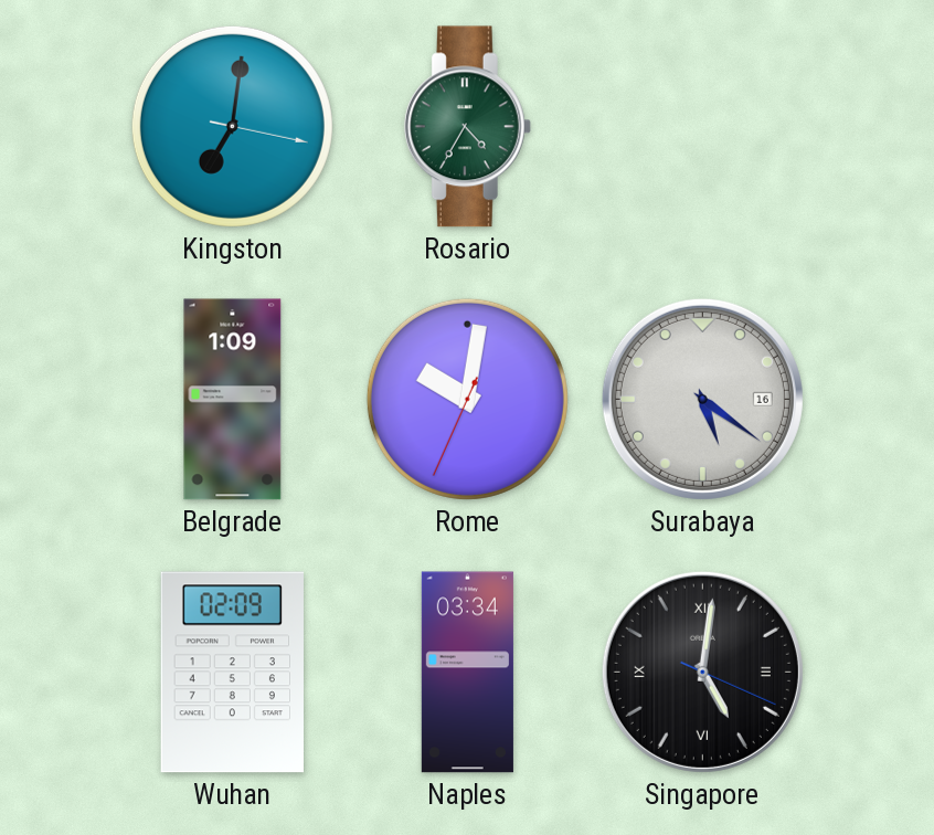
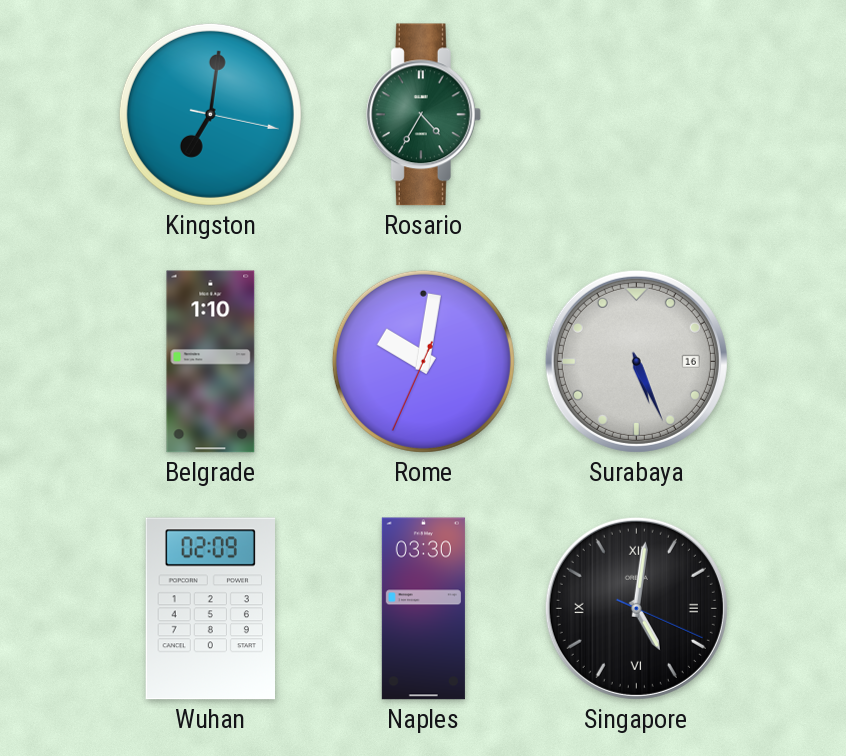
Belgrade: 1:09 -> 1:10
Surabaya: 5:21 -> 5:26
Naples: 03:34 -> 03:30
